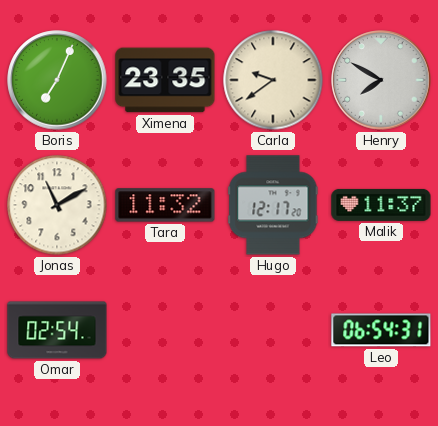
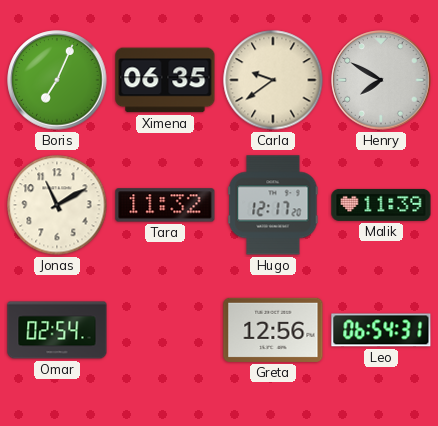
Ximena: 23:35 -> 06:35
Malik: 11:37 -> 11:39
Greta: none -> 12:56
